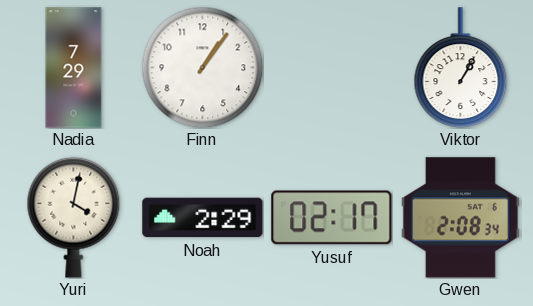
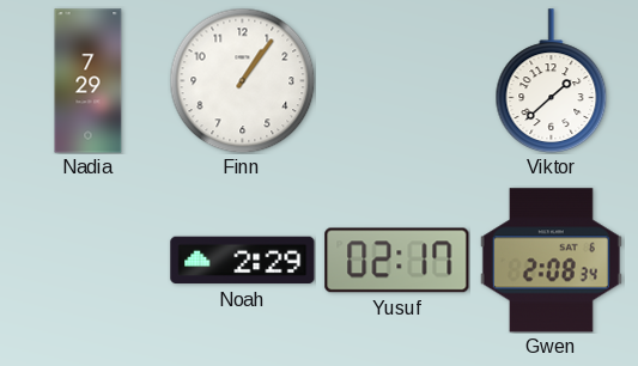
Viktor: 1:05 -> 1:38
Yuri: 4:02 -> none
